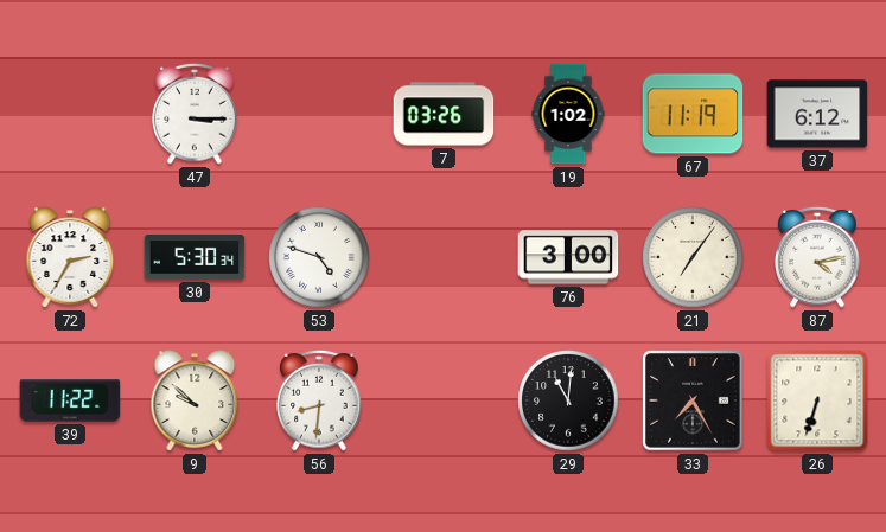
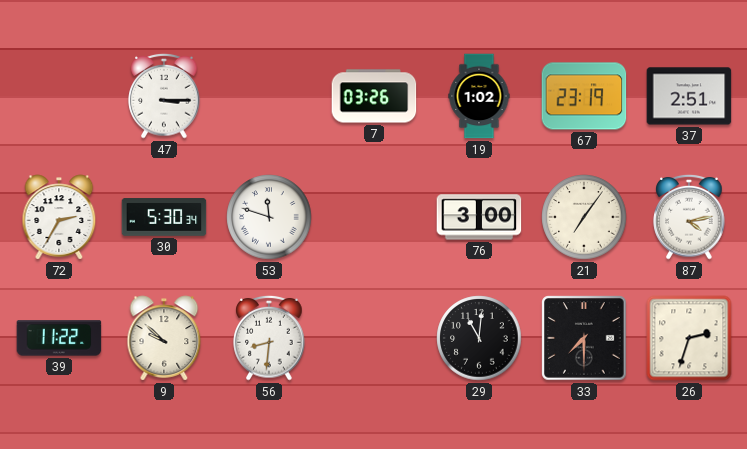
67: 11:19 -> 23:19
37: 6:12 -> 2:51
53: 4:48 -> 11:48
33: 7:25 -> 7:30
26: 6:33 -> 2:33
